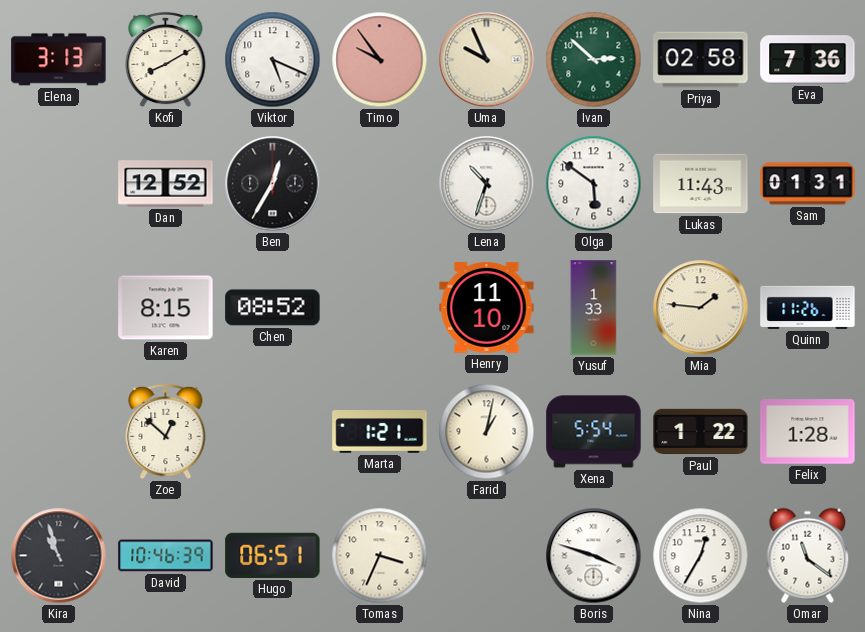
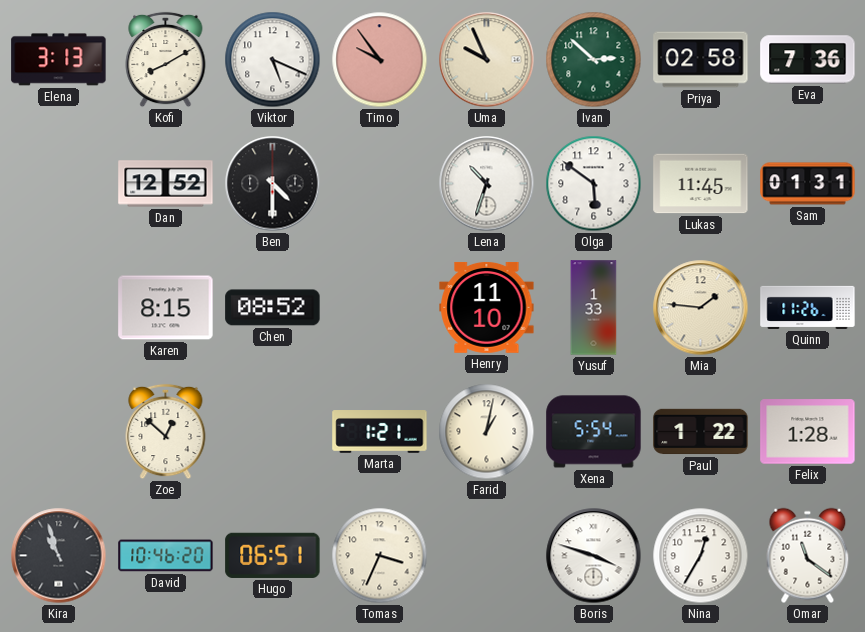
Ben: 12:35 -> 4:30
Lukas: 11:43 -> 11:45
David: 10:46:39 -> 10:46:20
